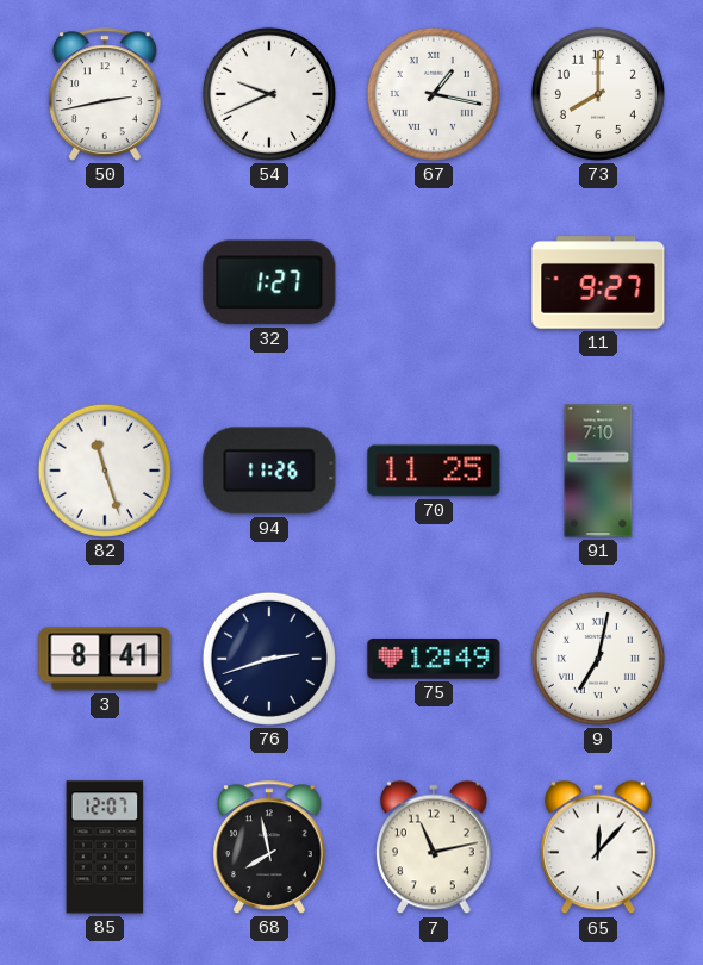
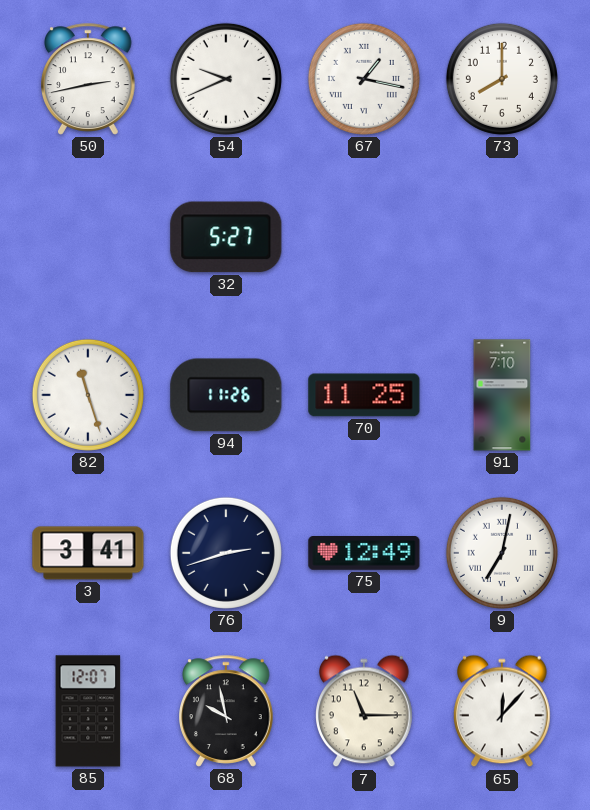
32: 1:27 -> 5:27
11: 9:27 -> none
3: 8:41 -> 3:41
68: 7:58 -> 9:58
7: 11:13 -> 11:15
